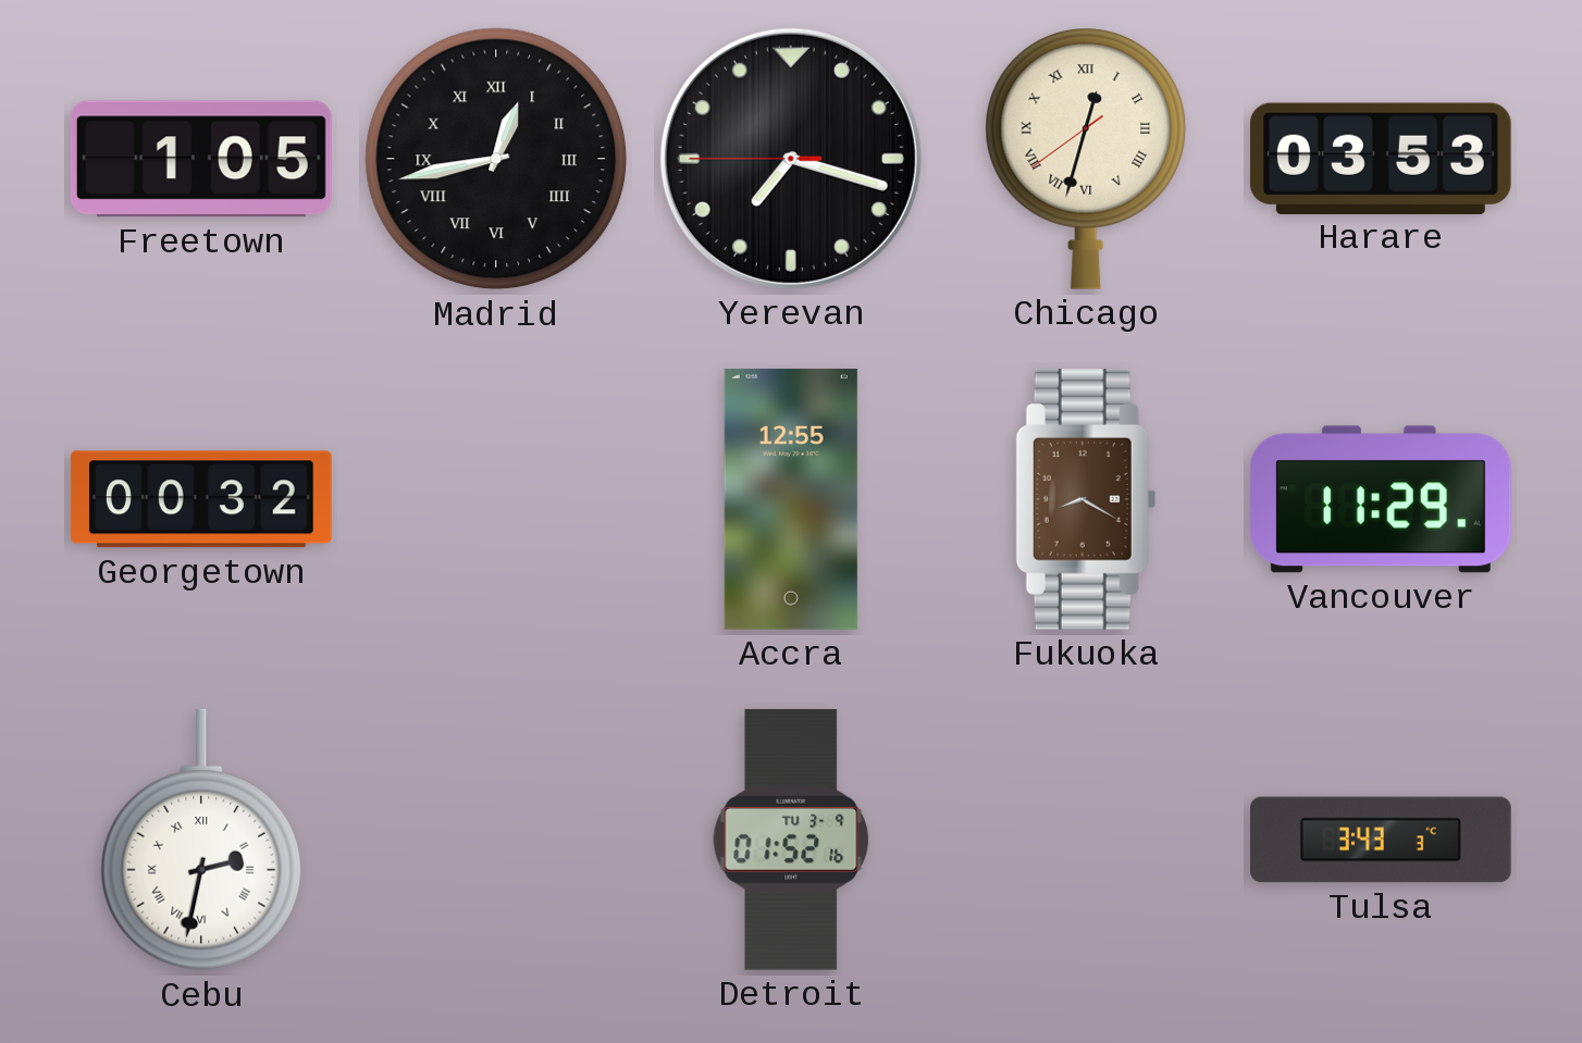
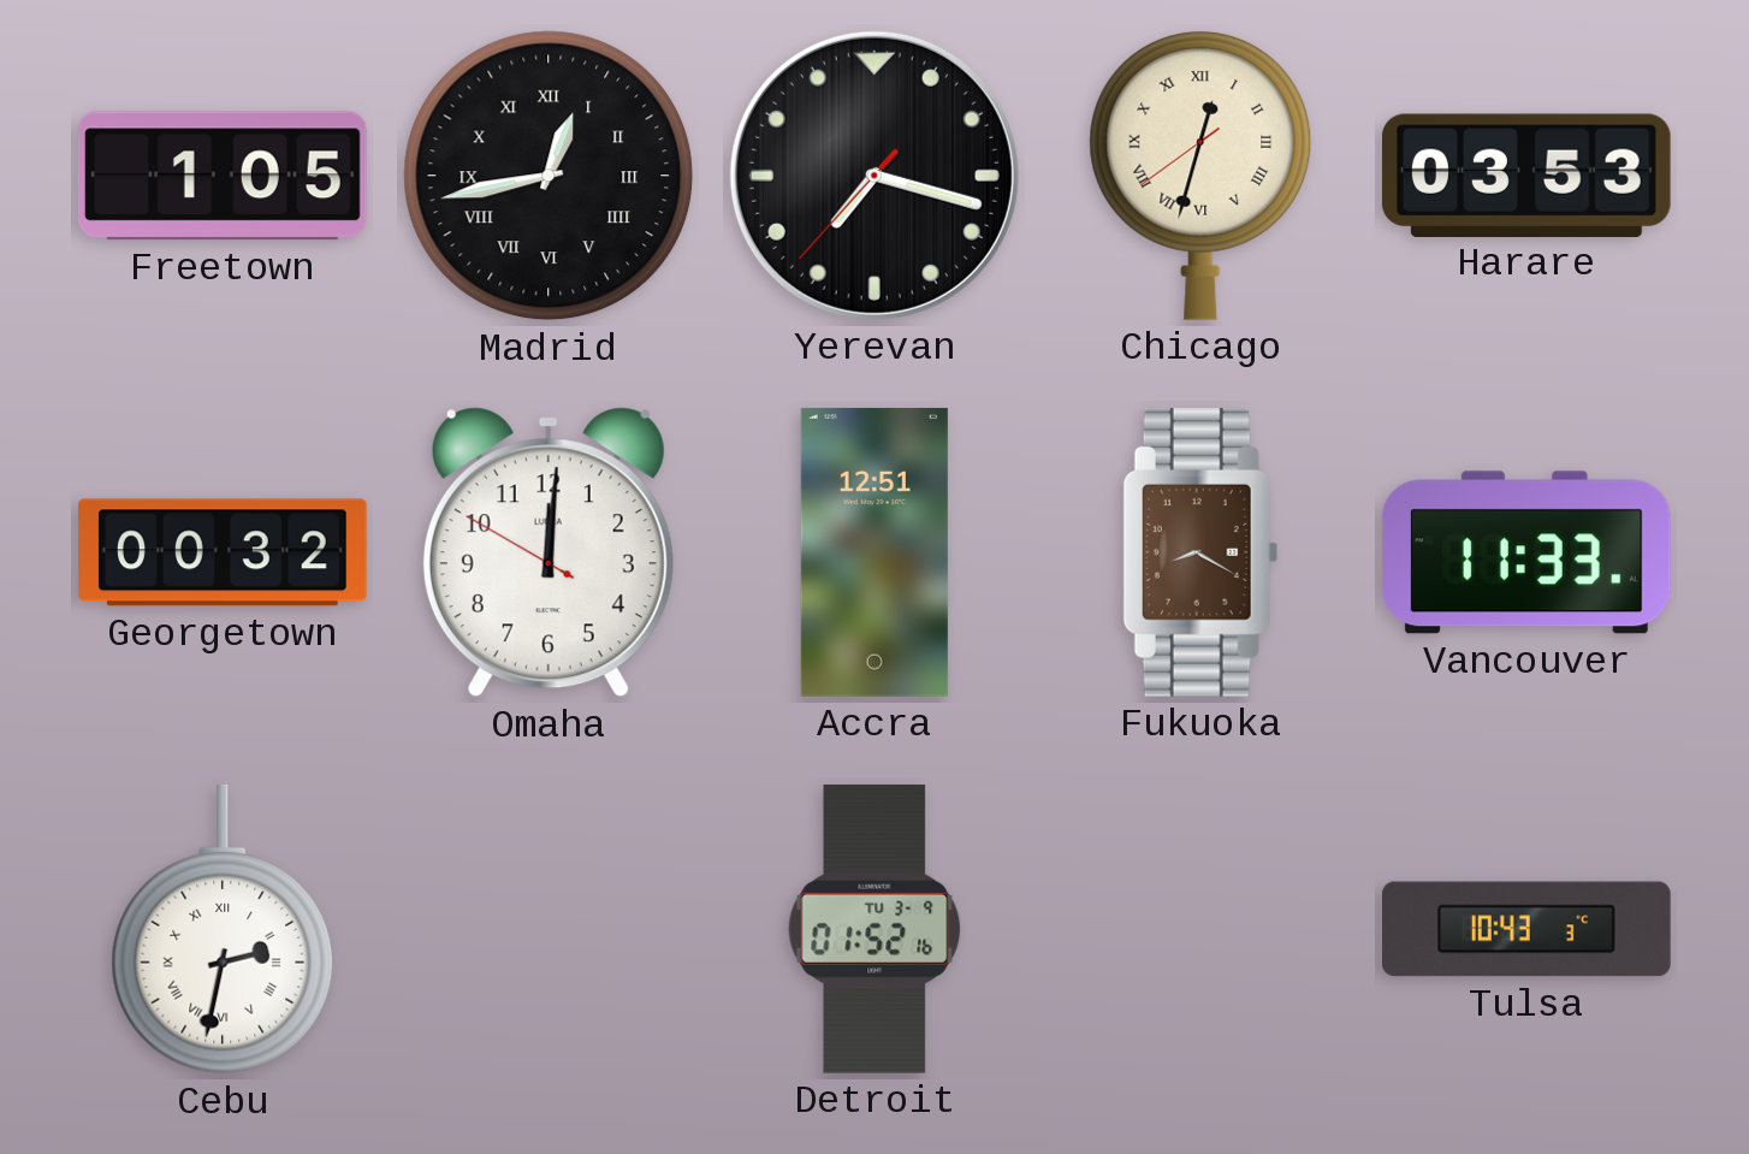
Yerevan: 7:17:45 -> 7:17:37
Omaha: none -> 12:00
Accra: 12:55 -> 12:51
Vancouver: 11:29 -> 11:33
Tulsa: 3:43 -> 10:43
